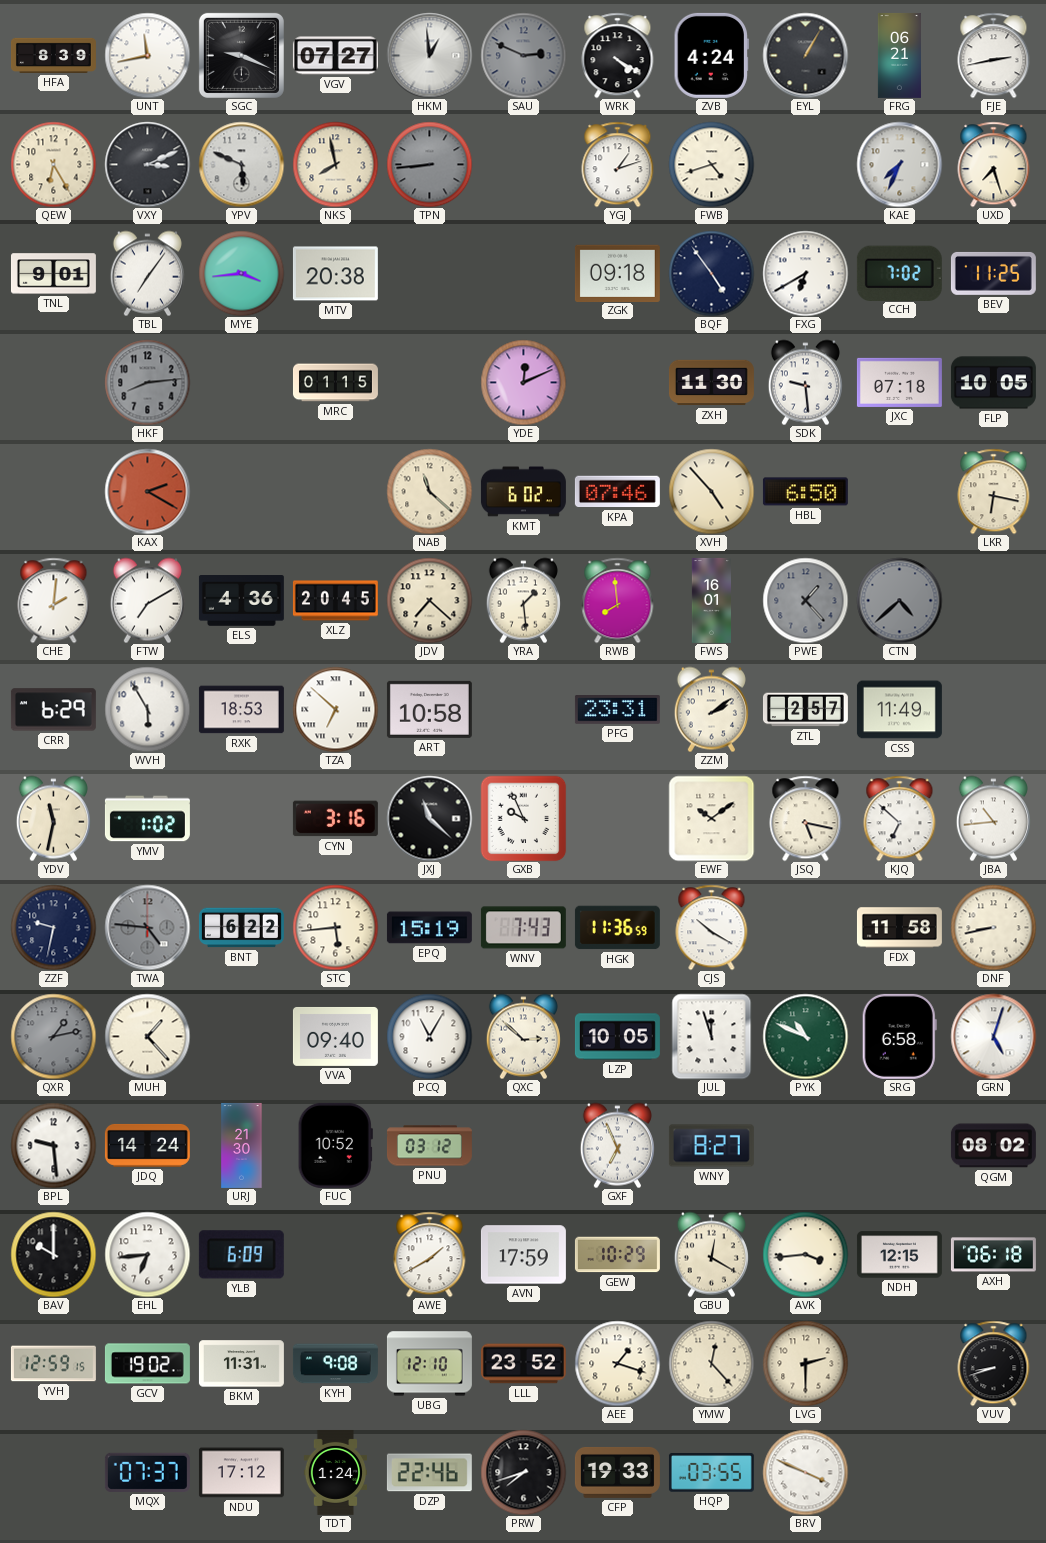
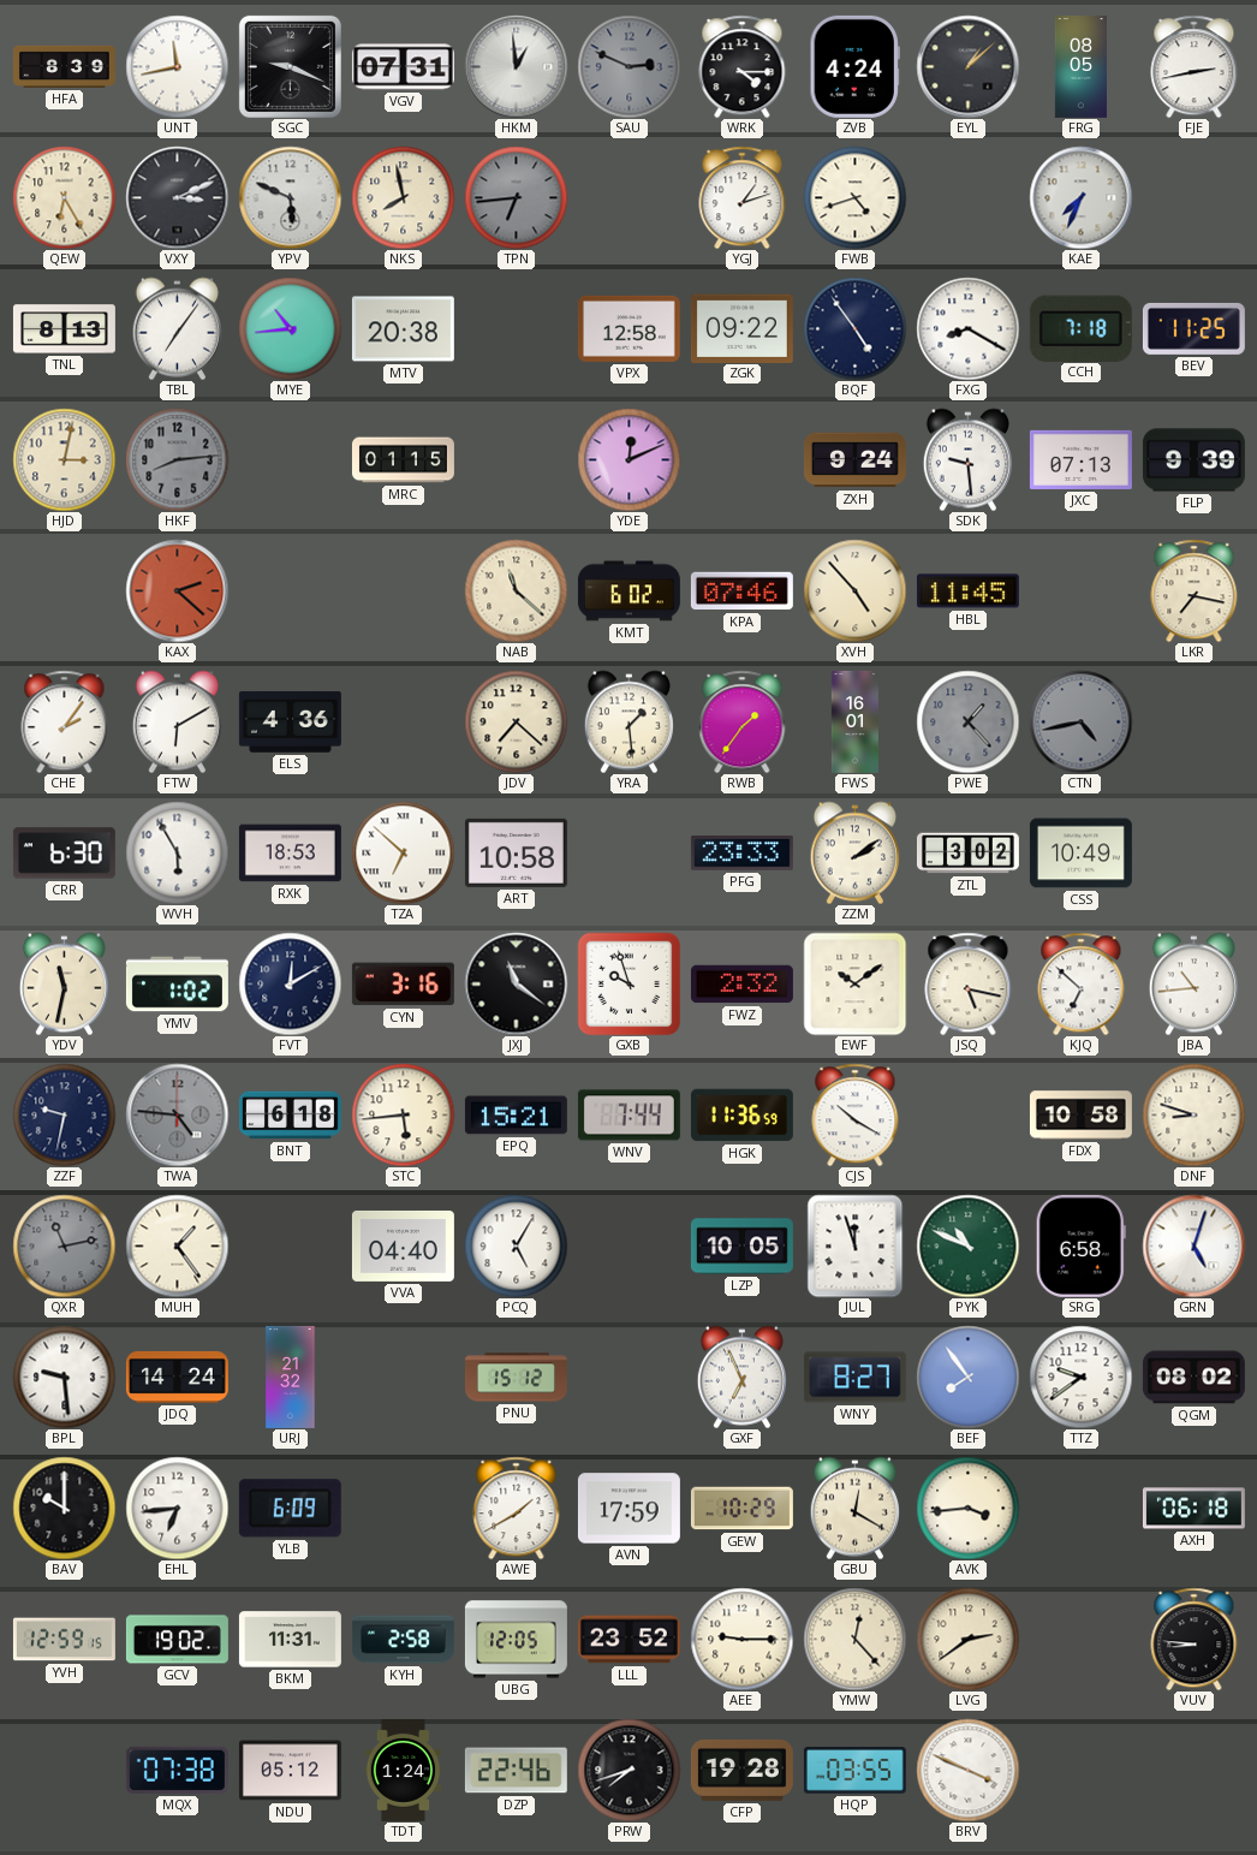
VGV: 07:27 -> 07:31
WRK: 4:20 -> 4:15
EYL: 1:05 -> 1:08
FRG: 06:21 -> 08:05
TPN: 8:44 -> 6:44
UXD: 7:27 -> none
TNL: 9:01 -> 8:13
MYE: 3:44 -> 10:44
VPX: none -> 12:58
ZGK: 09:18 -> 09:22
FXG: 6:40 -> 8:20
CCH: 7:02 -> 7:18
HJD: none -> 3:02
ZXH: 11:30 -> 9:24
JXC: 07:18 -> 07:13
FLP: 10:05 -> 9:39
KAX: 2:20 -> 2:22
HBL: 6:50 -> 11:45
LKR: 6:17 -> 7:17
CHE: 2:01 -> 2:06
FTW: 7:10 -> 6:10
XLZ: 20:45 -> none
RWB: 7:59 -> 1:36
CTN: 4:38 -> 4:43
CRR: 6:29 -> 6:30
PFG: 23:31 -> 23:33
ZTL: 2:57 -> 3:02
CSS: 11:49 -> 10:49
FVT: none -> 12:10
JXJ: 11:22 -> 11:21
GXB: 9:56 -> 9:57
FWZ: none -> 2:32
BNT: 6:22 -> 6:18
EPQ: 15:19 -> 15:21
WNV: 7:43 -> 7:44
FDX: 11:58 -> 10:58
DNF: 8:43 -> 8:48
QXR: 1:13 -> 11:13
MUH: 1:23 -> 1:24
VVA: 09:40 -> 04:40
PCQ: 11:05 -> 5:05
QXC: 2:52 -> none
URJ: 21:30 -> 21:32
FUC: 10:52 -> none
PNU: 03:12 -> 15:12
BEF: none -> 7:54
TTZ: none -> 9:39
NDH: 12:15 -> none
KYH: 9:08 -> 2:58
UBG: 12:10 -> 12:05
AEE: 1:18 -> 9:15
LVG: 2:30 -> 2:39
VUV: 8:42 -> 8:46
MQX: 07:37 -> 07:38
NDU: 17:12 -> 05:12
CFP: 19:33 -> 19:28
